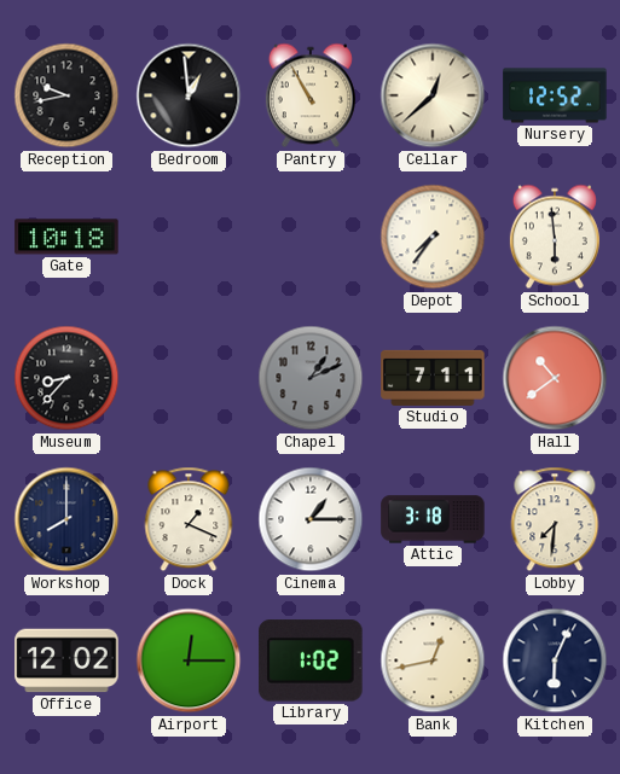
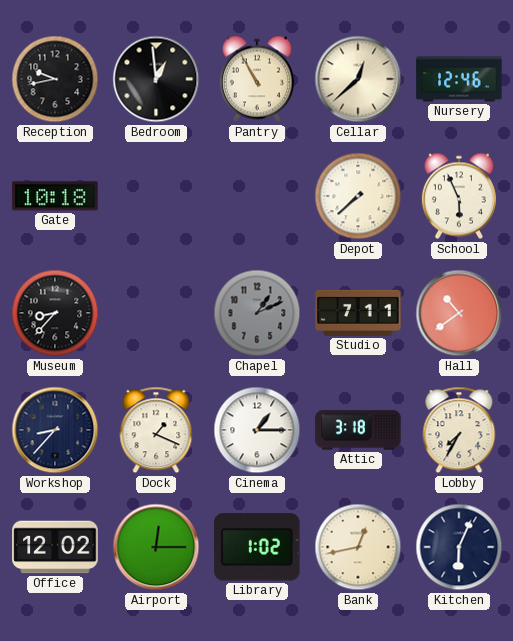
Nursery: 12:52 -> 12:46
Depot: 7:36 -> 7:38
School: 5:59 -> 5:56
Workshop: 8:00 -> 8:37
Lobby: 7:31 -> 7:35
